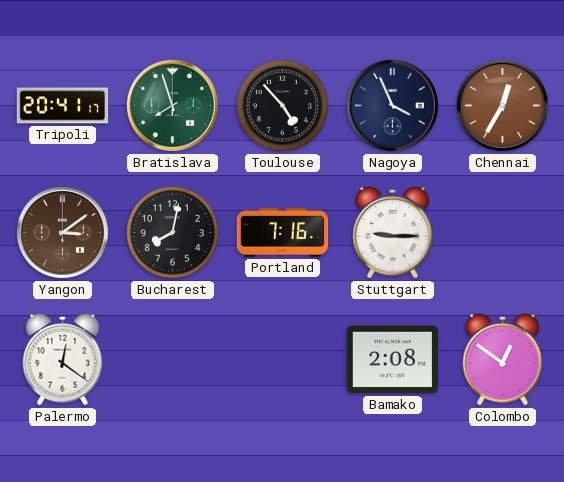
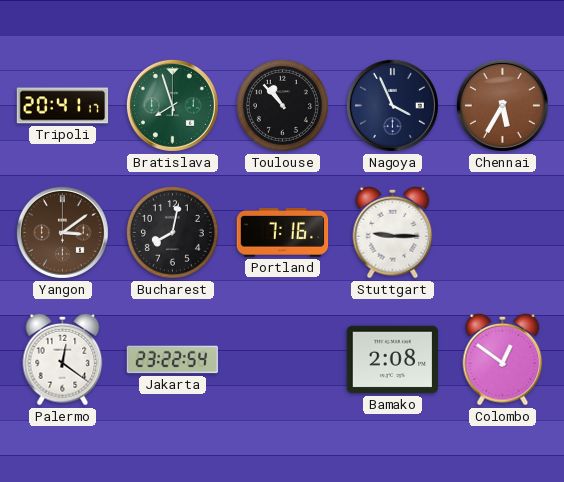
Toulouse: 4:53 -> 10:53
Chennai: 12:35 -> 5:35
Jakarta: none -> 23:22
